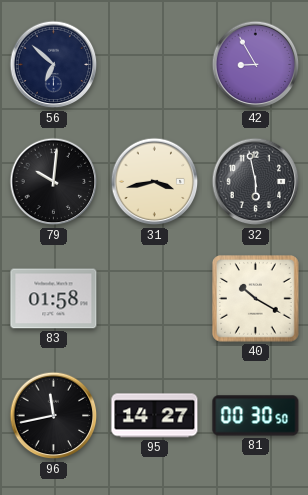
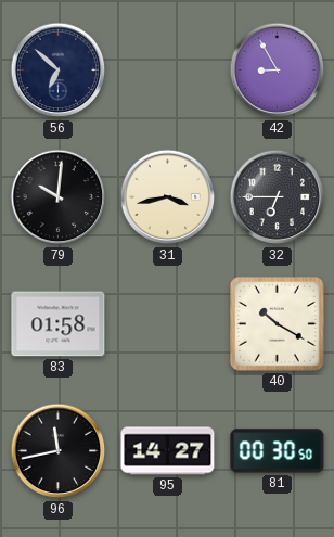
32: 5:58 -> 6:45
